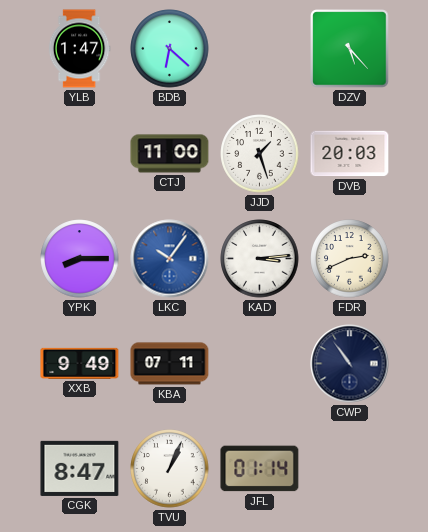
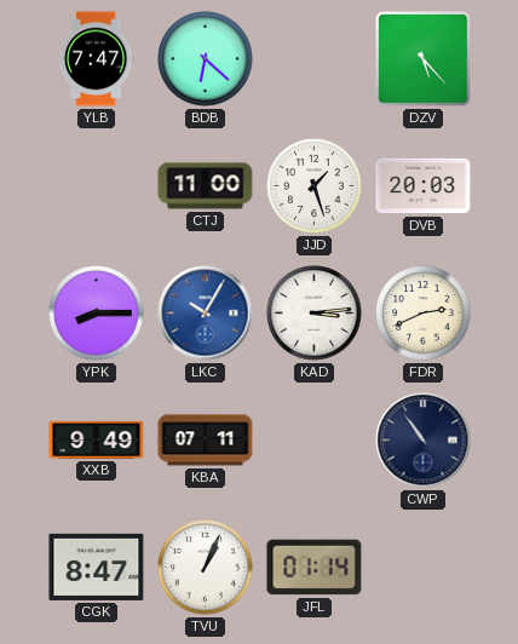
YLB: 1:47 -> 7:47
LKC: 10:06 -> 10:05
